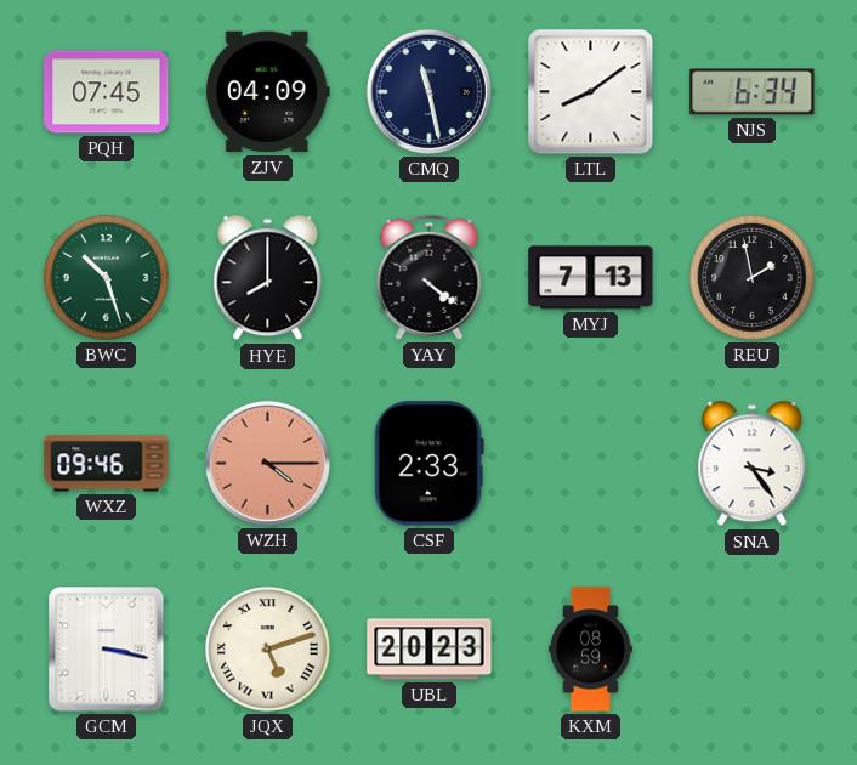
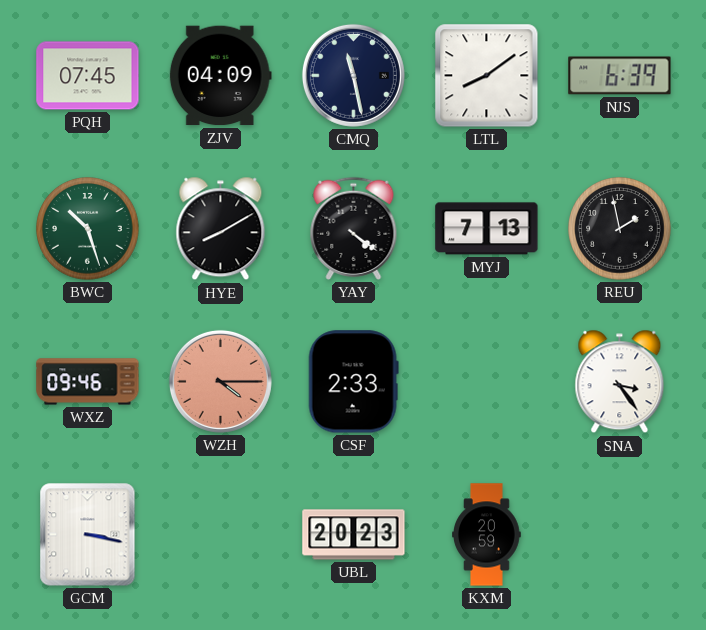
NJS: 6:34 -> 6:39
HYE: 8:00 -> 8:10
JQX: 5:12 -> none
KXM: 08:59 -> 20:59
